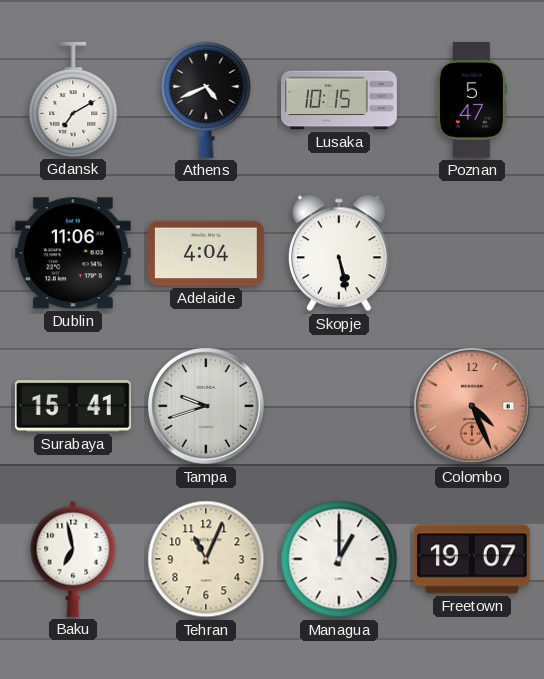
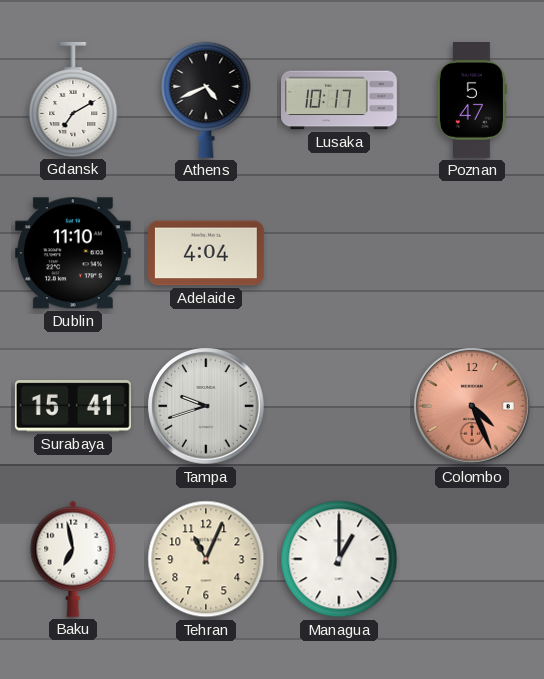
Lusaka: 10:15 -> 10:17
Dublin: 11:06 -> 11:10
Skopje: 5:28 -> none
Freetown: 19:07 -> none
